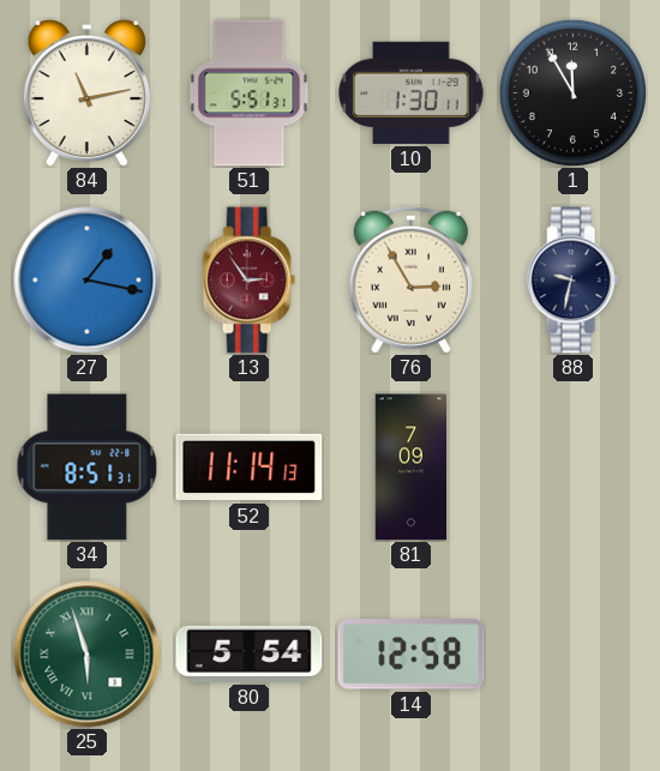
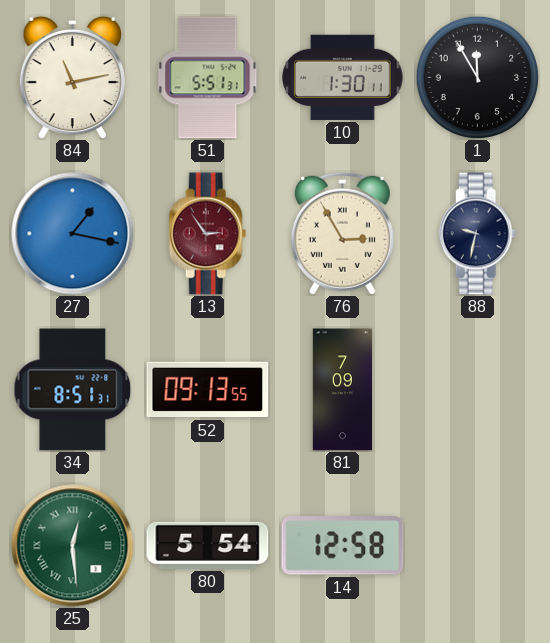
52: 11:14 -> 09:13
25: 5:57 -> 12:29
